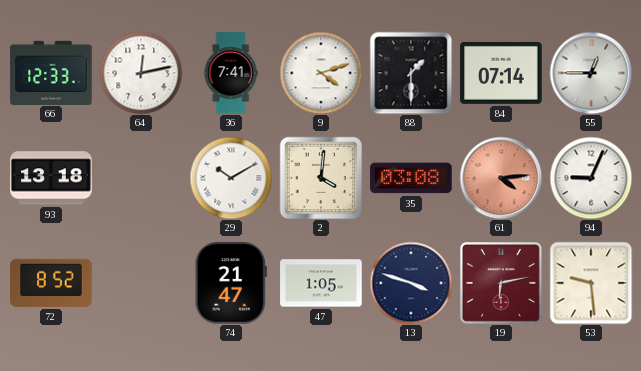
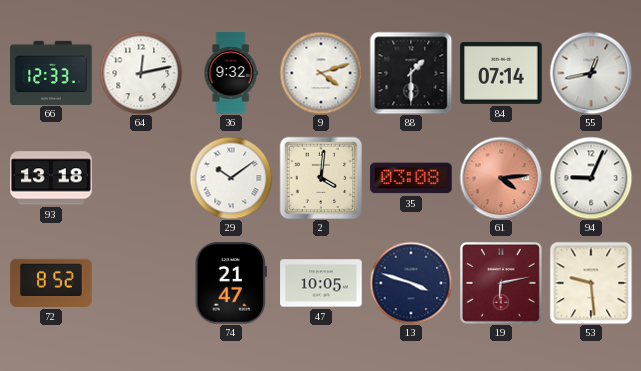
36: 7:41 -> 9:32
55: 12:45 -> 12:43
29: 10:10 -> 10:09
47: 1:05 -> 10:05
